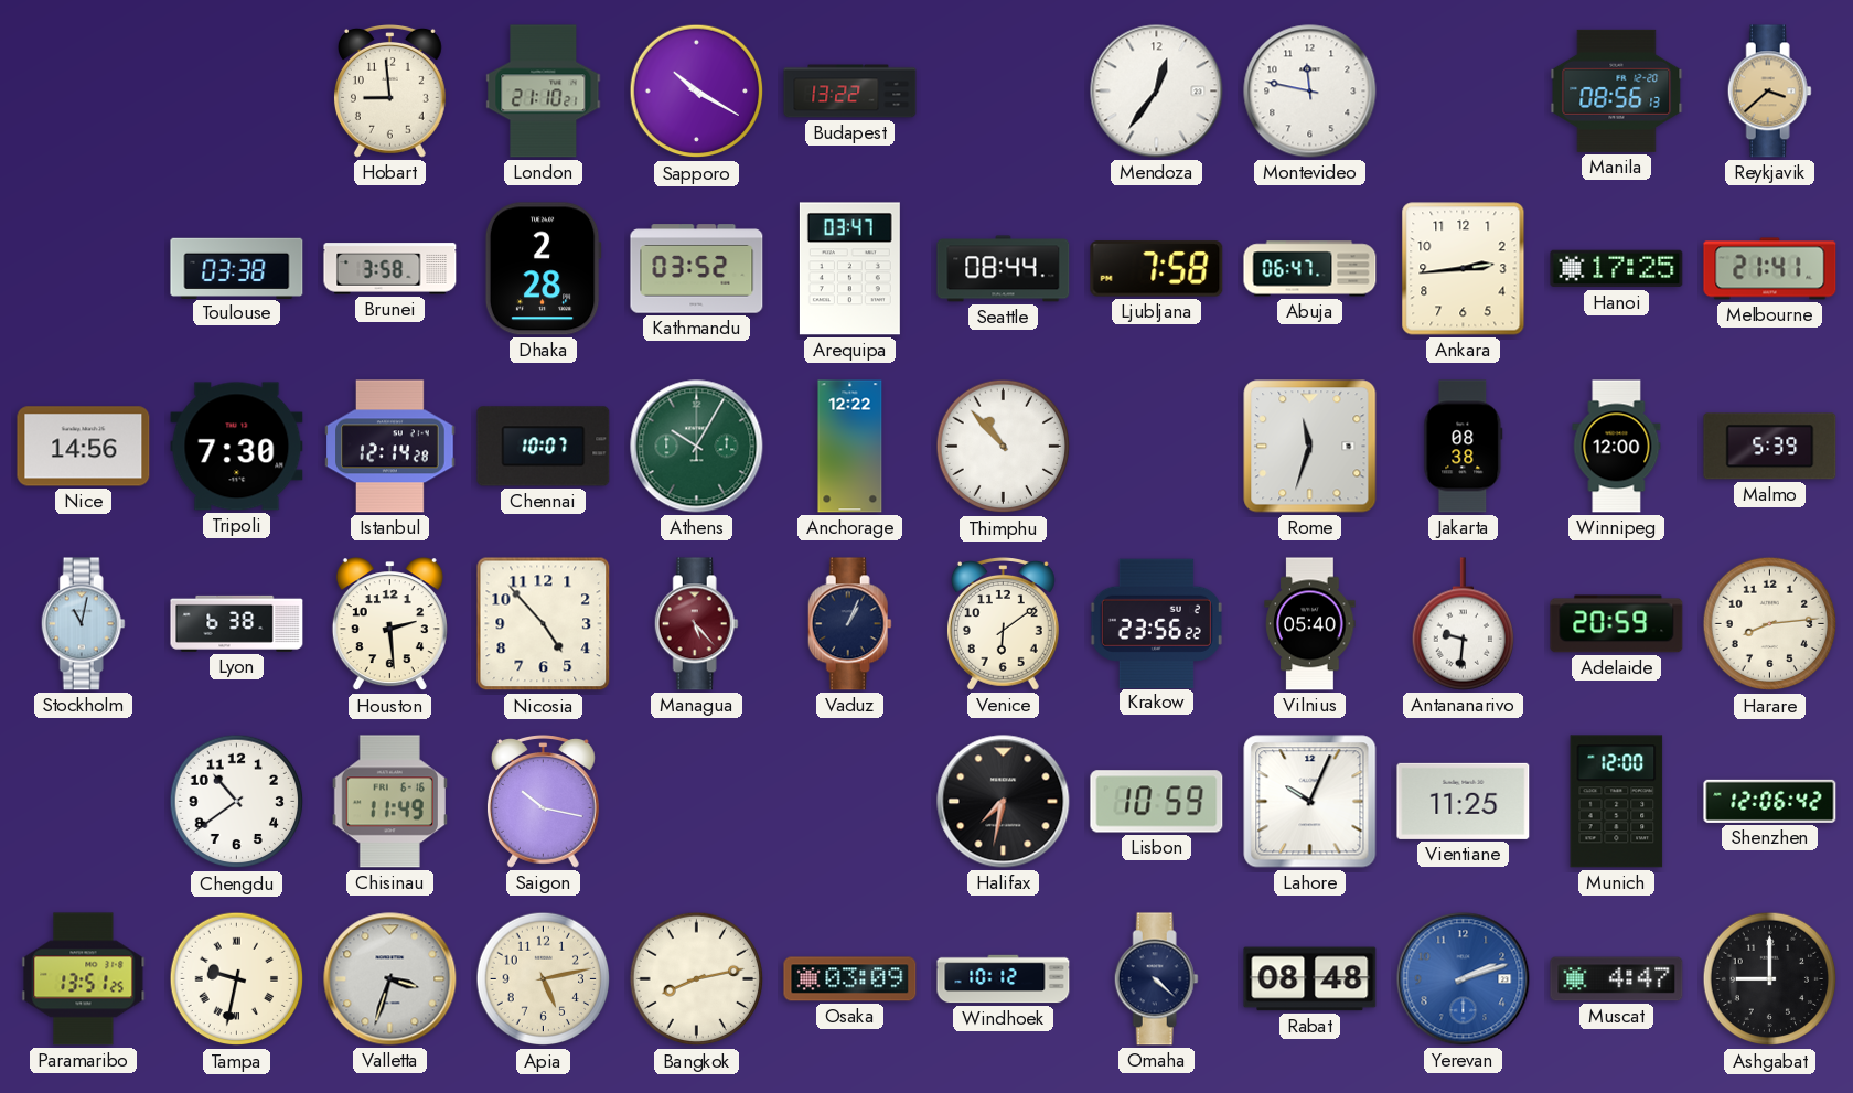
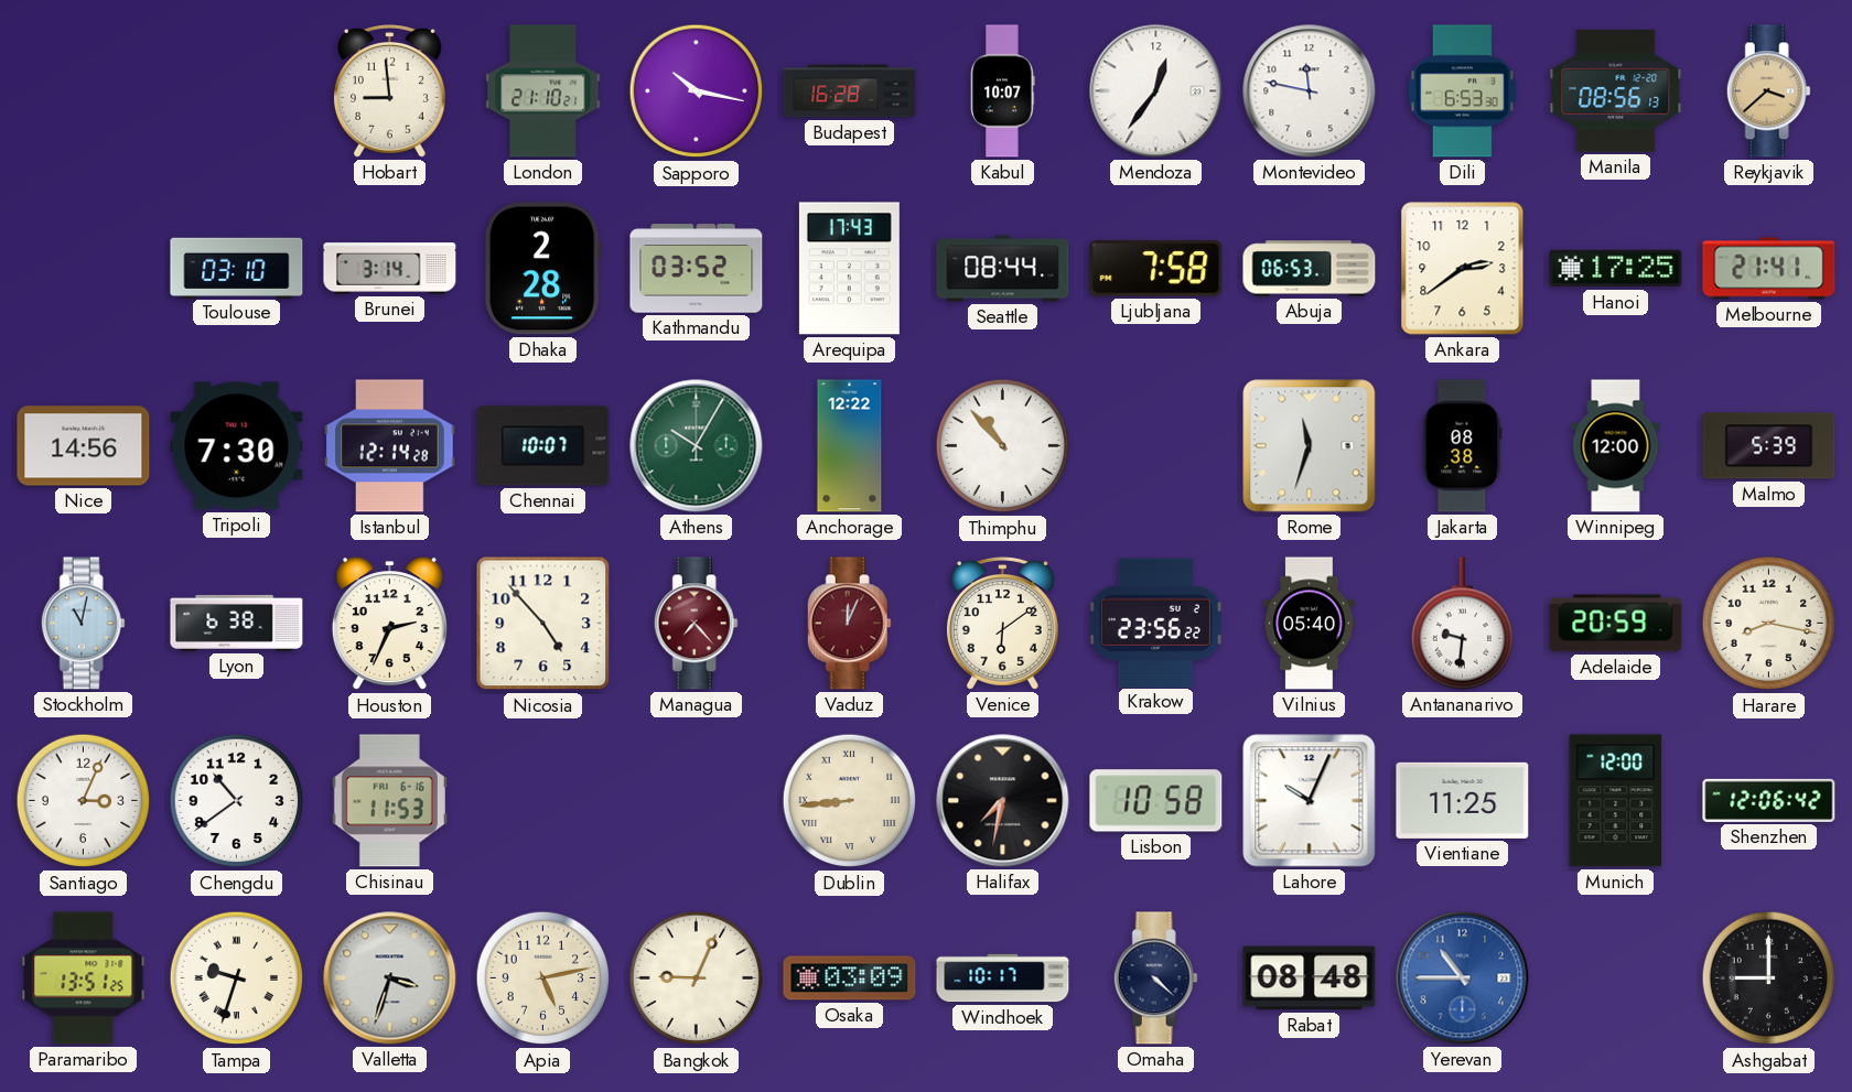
Sapporo: 10:20 -> 10:17
Budapest: 13:22 -> 16:28
Kabul: none -> 10:07
Dili: none -> 6:53
Toulouse: 03:38 -> 03:10
Brunei: 3:58 -> 3:14
Arequipa: 03:47 -> 17:43
Abuja: 06:47 -> 06:53
Ankara: 2:44 -> 2:39
Houston: 2:29 -> 2:34
Managua: 5:23 -> 7:23
Vaduz: 1:04 -> 12:04
Vaduz dial: navy -> burgundy
Harare: 8:14 -> 8:17
Santiago: none -> 3:04
Chisinau: 11:49 -> 11:53
Saigon: 10:17 -> none
Dublin: none -> 8:44
Lisbon: 10:59 -> 10:58
Tampa: 9:32 -> 9:33
Bangkok: 8:13 -> 9:04
Windhoek: 10:12 -> 10:17
Yerevan: 2:12 -> 10:45
Muscat: 4:47 -> none
